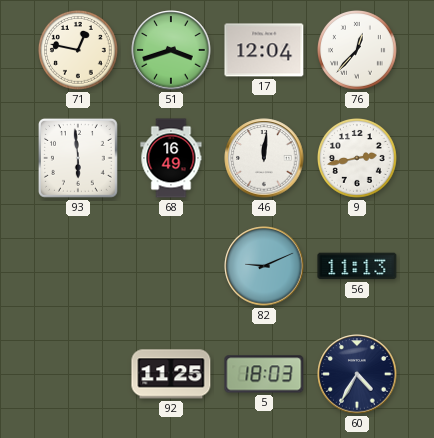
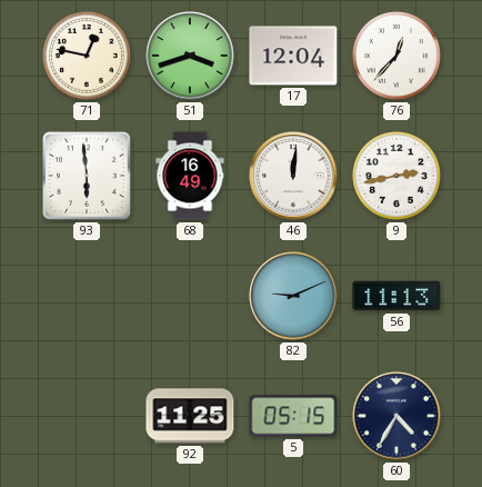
5: 18:03 -> 05:15
